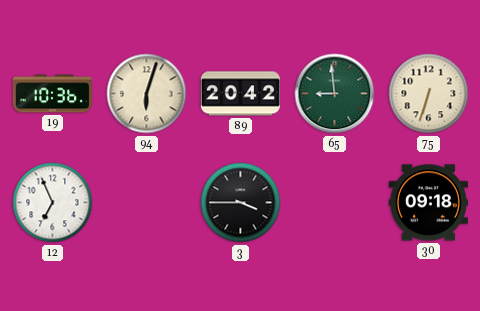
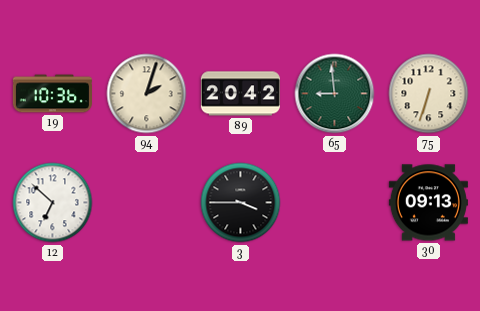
94: 6:03 -> 2:03
12: 6:56 -> 6:52
30: 09:18 -> 09:13
